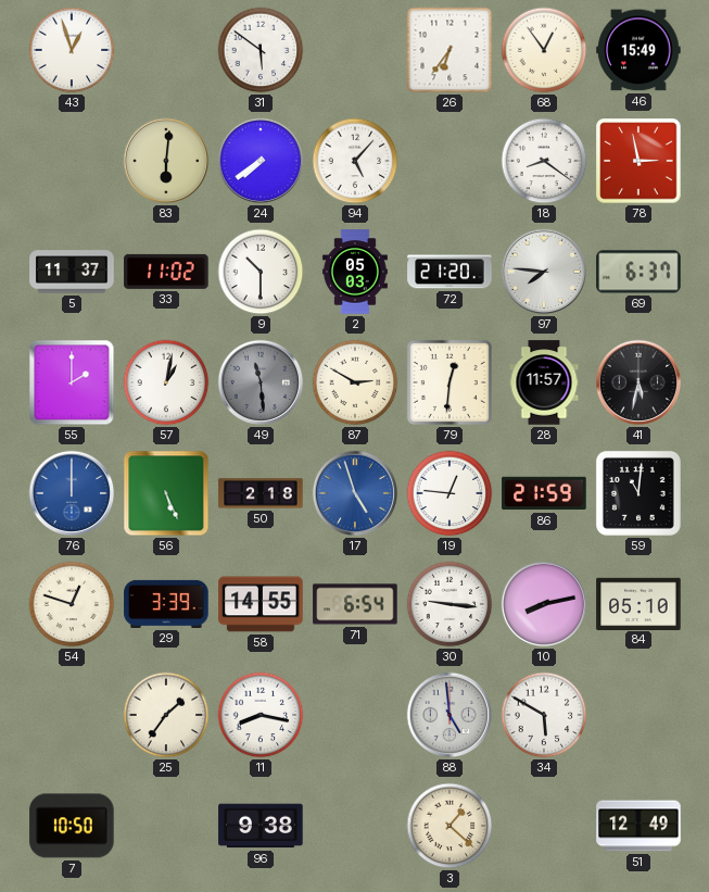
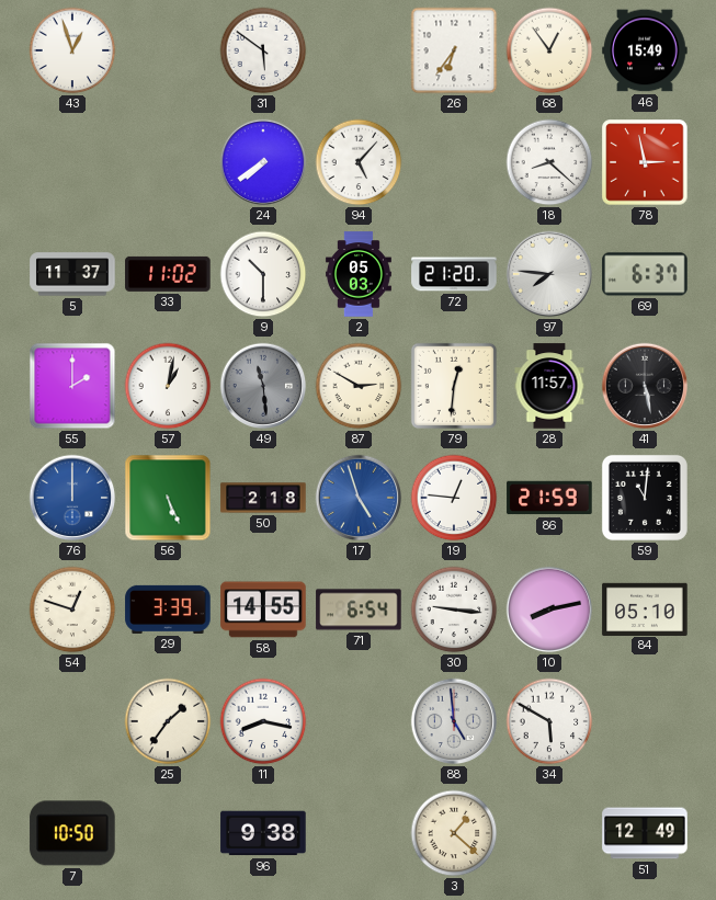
83: 6:01 -> none
18: 8:21 -> 8:22
41: 5:32 -> 5:28
